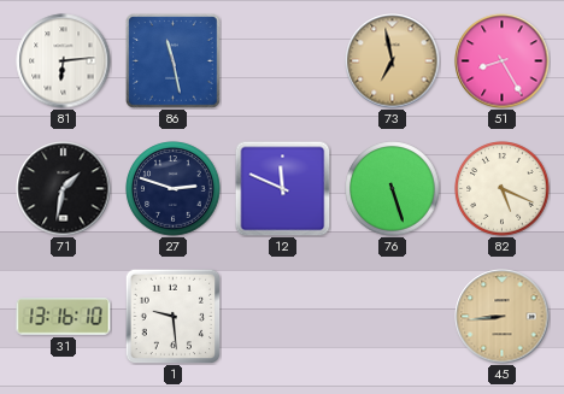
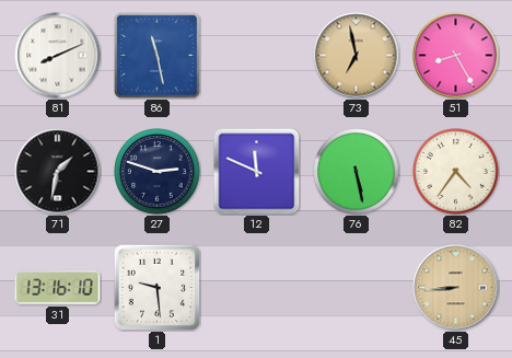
81: 6:14 -> 8:11
76: 5:27 -> 5:28
82: 5:19 -> 4:36
